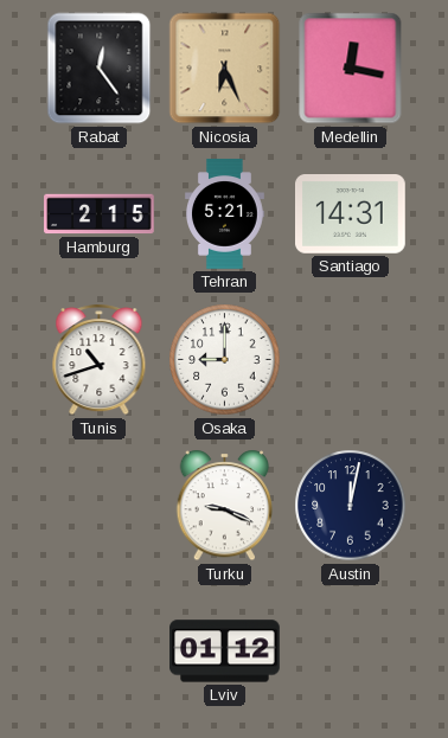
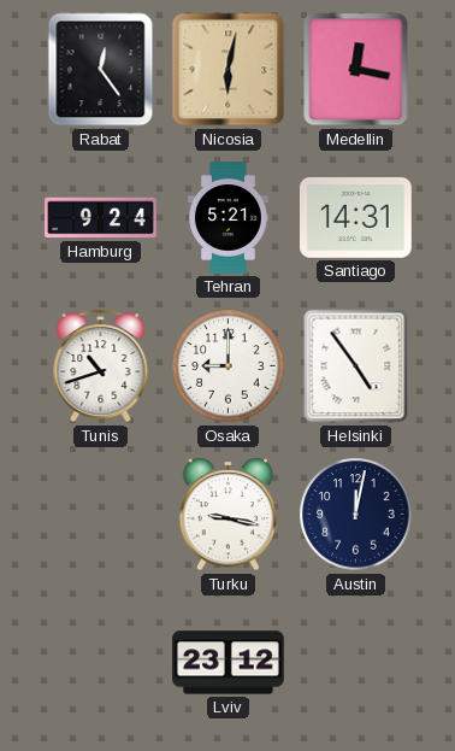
Nicosia: 6:26 -> 6:02
Hamburg: 2:15 -> 9:24
Helsinki: none -> 4:54
Turku: 9:19 -> 9:17
Lviv: 01:12 -> 23:12
